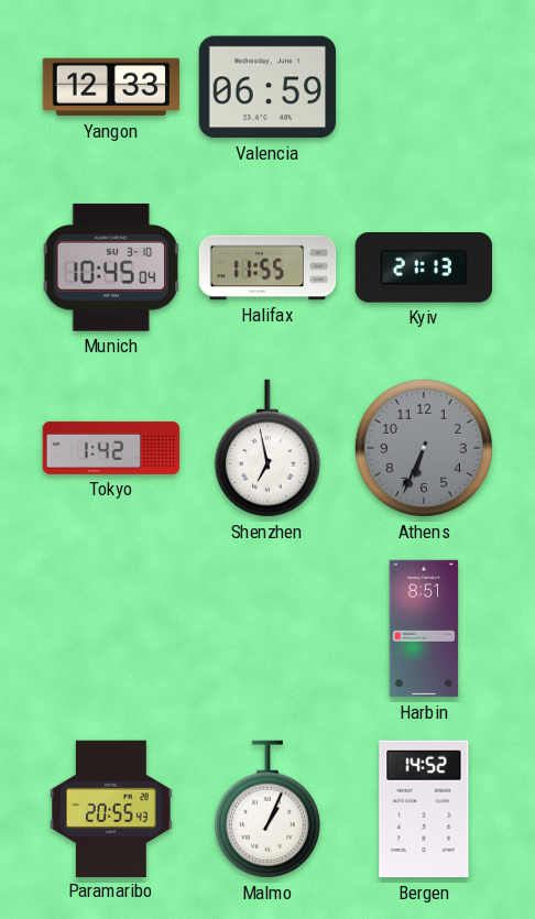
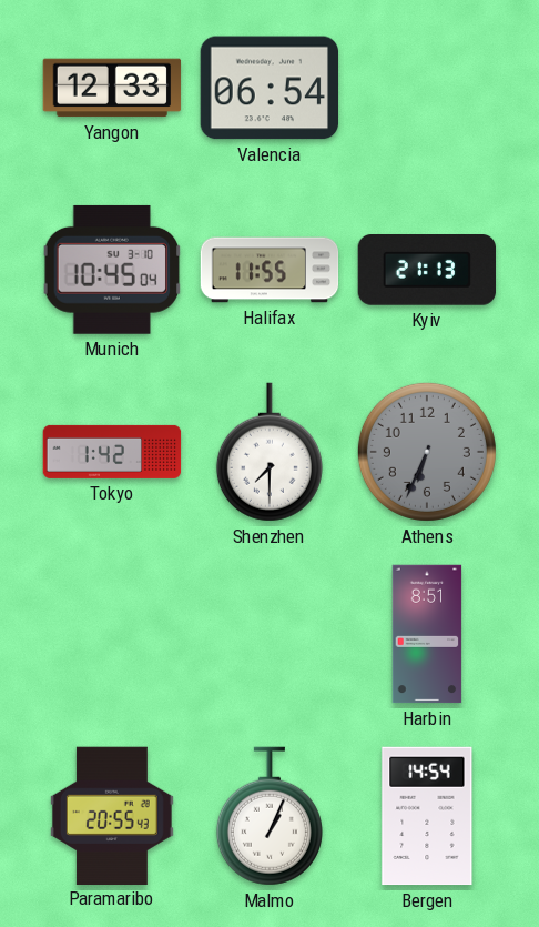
Valencia: 06:59 -> 06:54
Shenzhen: 6:58 -> 7:30
Bergen: 14:52 -> 14:54
